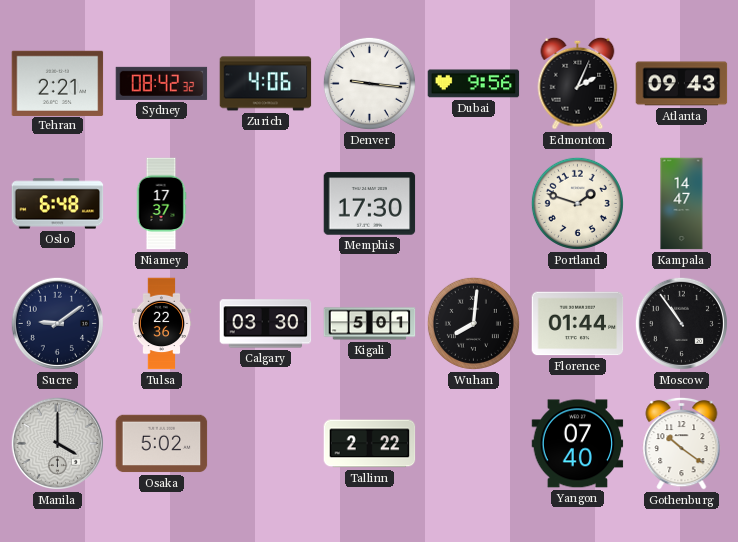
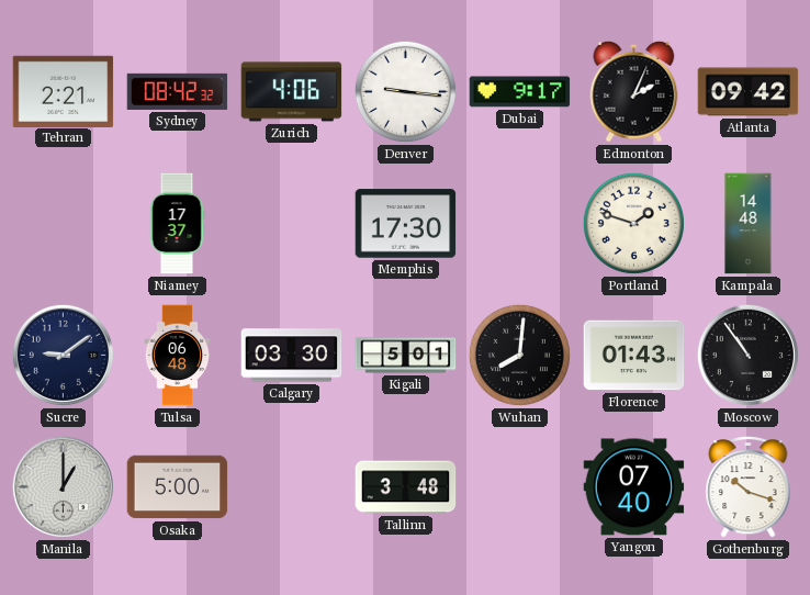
Dubai: 9:56 -> 9:17
Atlanta: 09:43 -> 09:42
Oslo: 6:48 -> none
Kampala: 14:47 -> 14:48
Tulsa: 22:36 -> 06:48
Florence: 01:44 -> 01:43
Manila: 4:00 -> 1:00
Osaka: 5:02 -> 5:00
Tallinn: 2:22 -> 3:48
Gothenburg: 10:21 -> 10:18
